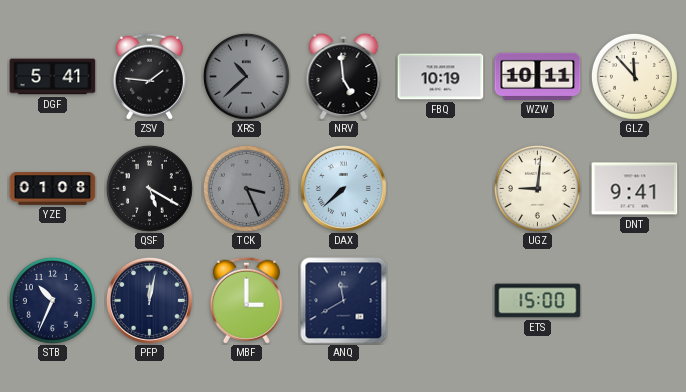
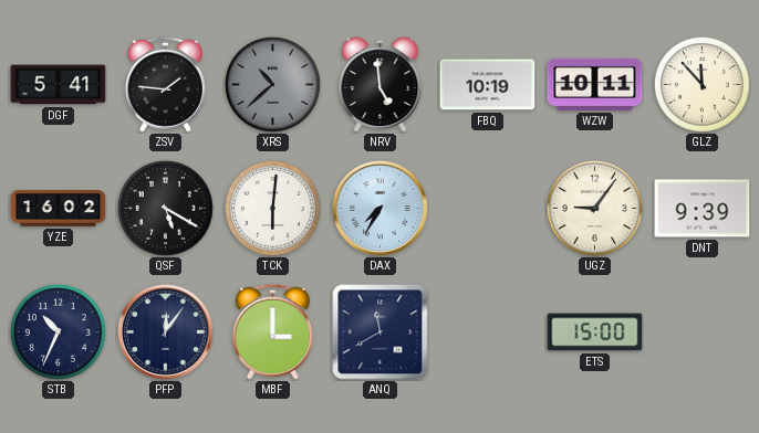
YZE: 01:08 -> 16:02
TCK: 3:26 -> 6:01
TCK dial: grey -> white
DAX: 7:38 -> 7:35
UGZ: 9:01 -> 9:06
DNT: 9:41 -> 9:39
PFP: 12:02 -> 12:06
